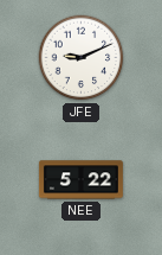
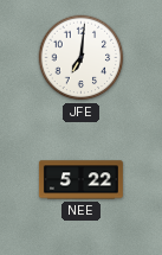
JFE: 9:11 -> 7:01
